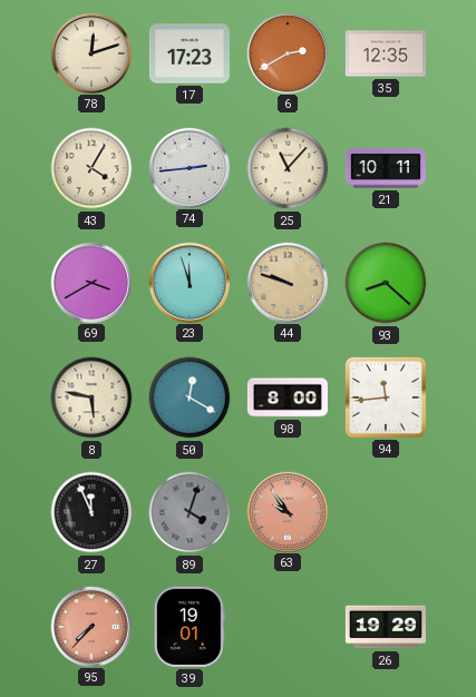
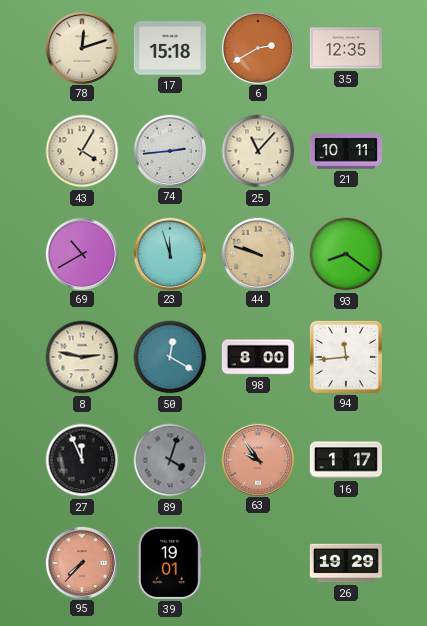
17: 17:23 -> 15:18
69: 3:40 -> 10:40
93: 8:22 -> 8:21
8: 5:47 -> 2:47
16: none -> 1:17
